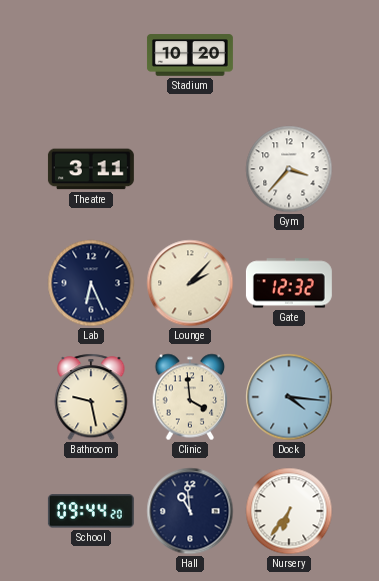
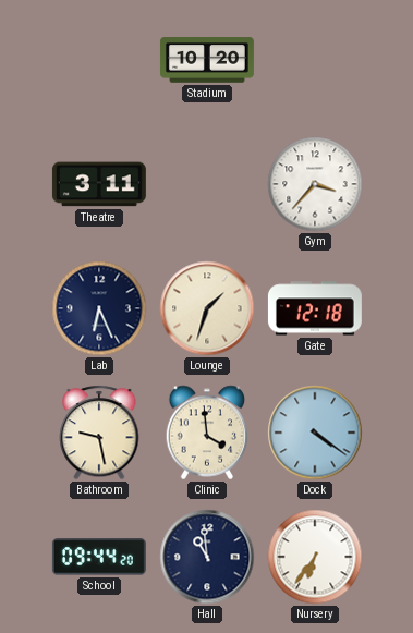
Lounge: 2:07 -> 1:33
Gate: 12:32 -> 12:18
Dock: 4:16 -> 4:21
